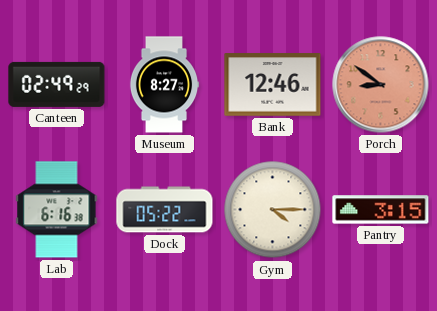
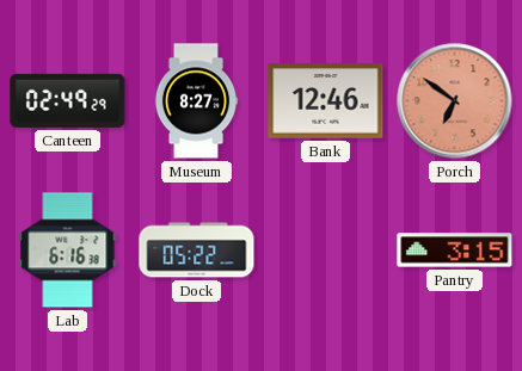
Porch: 8:51 -> 6:51
Gym: 4:15 -> none
